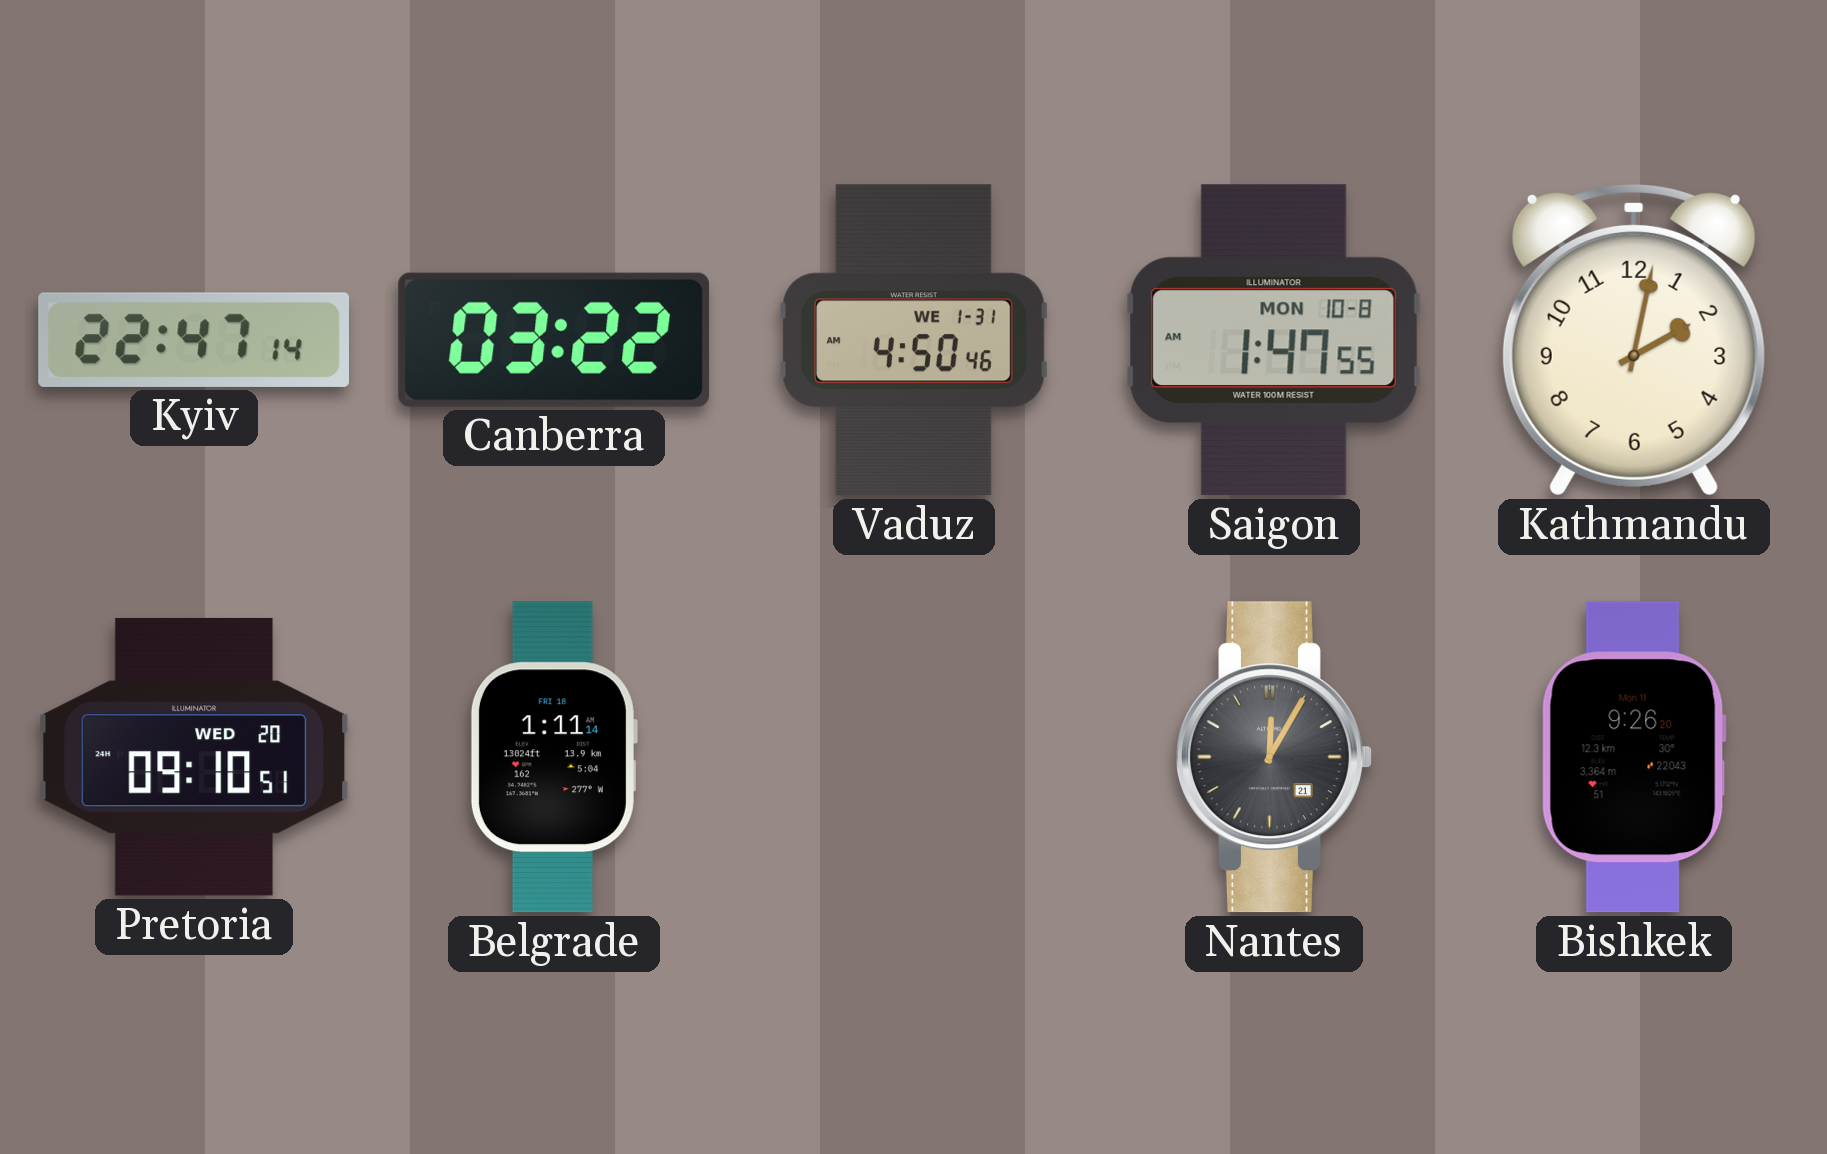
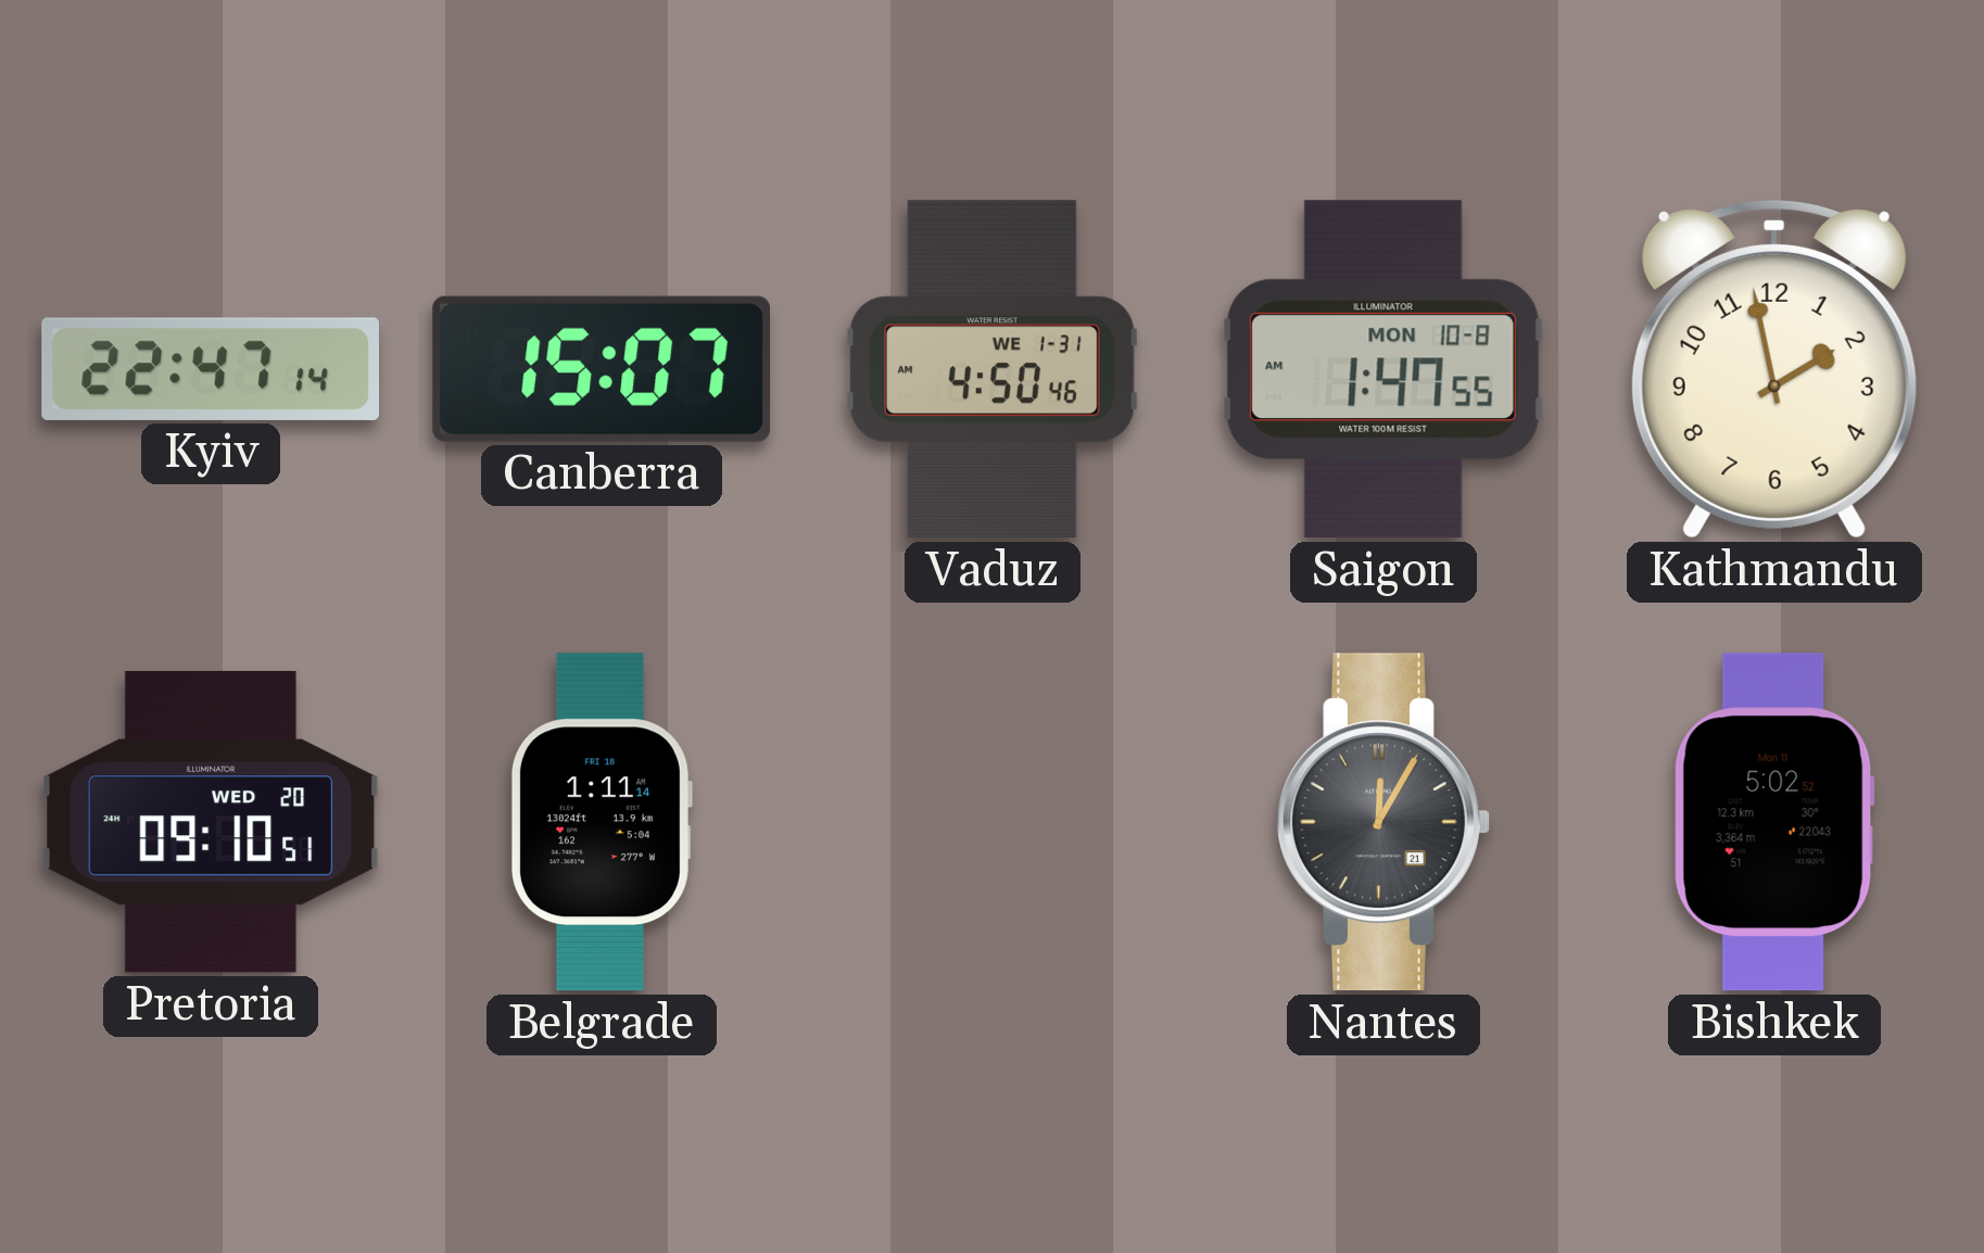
Canberra: 03:22 -> 15:07
Kathmandu: 2:02 -> 1:58
Bishkek: 9:26 -> 5:02
